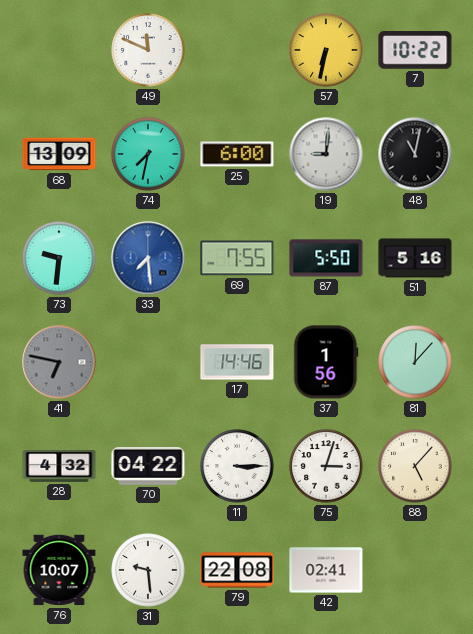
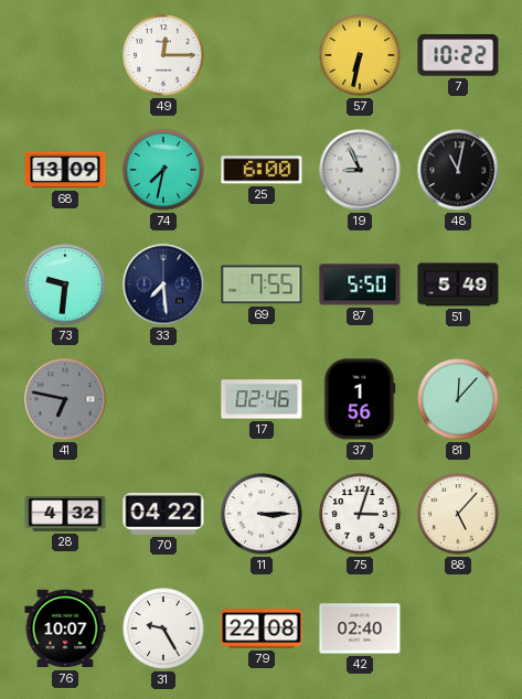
49: 11:49 -> 12:15
19: 9:01 -> 8:56
33 dial: blue -> navy
51: 5:16 -> 5:49
17: 14:46 -> 02:46
31: 9:29 -> 9:25
42: 02:41 -> 02:40
